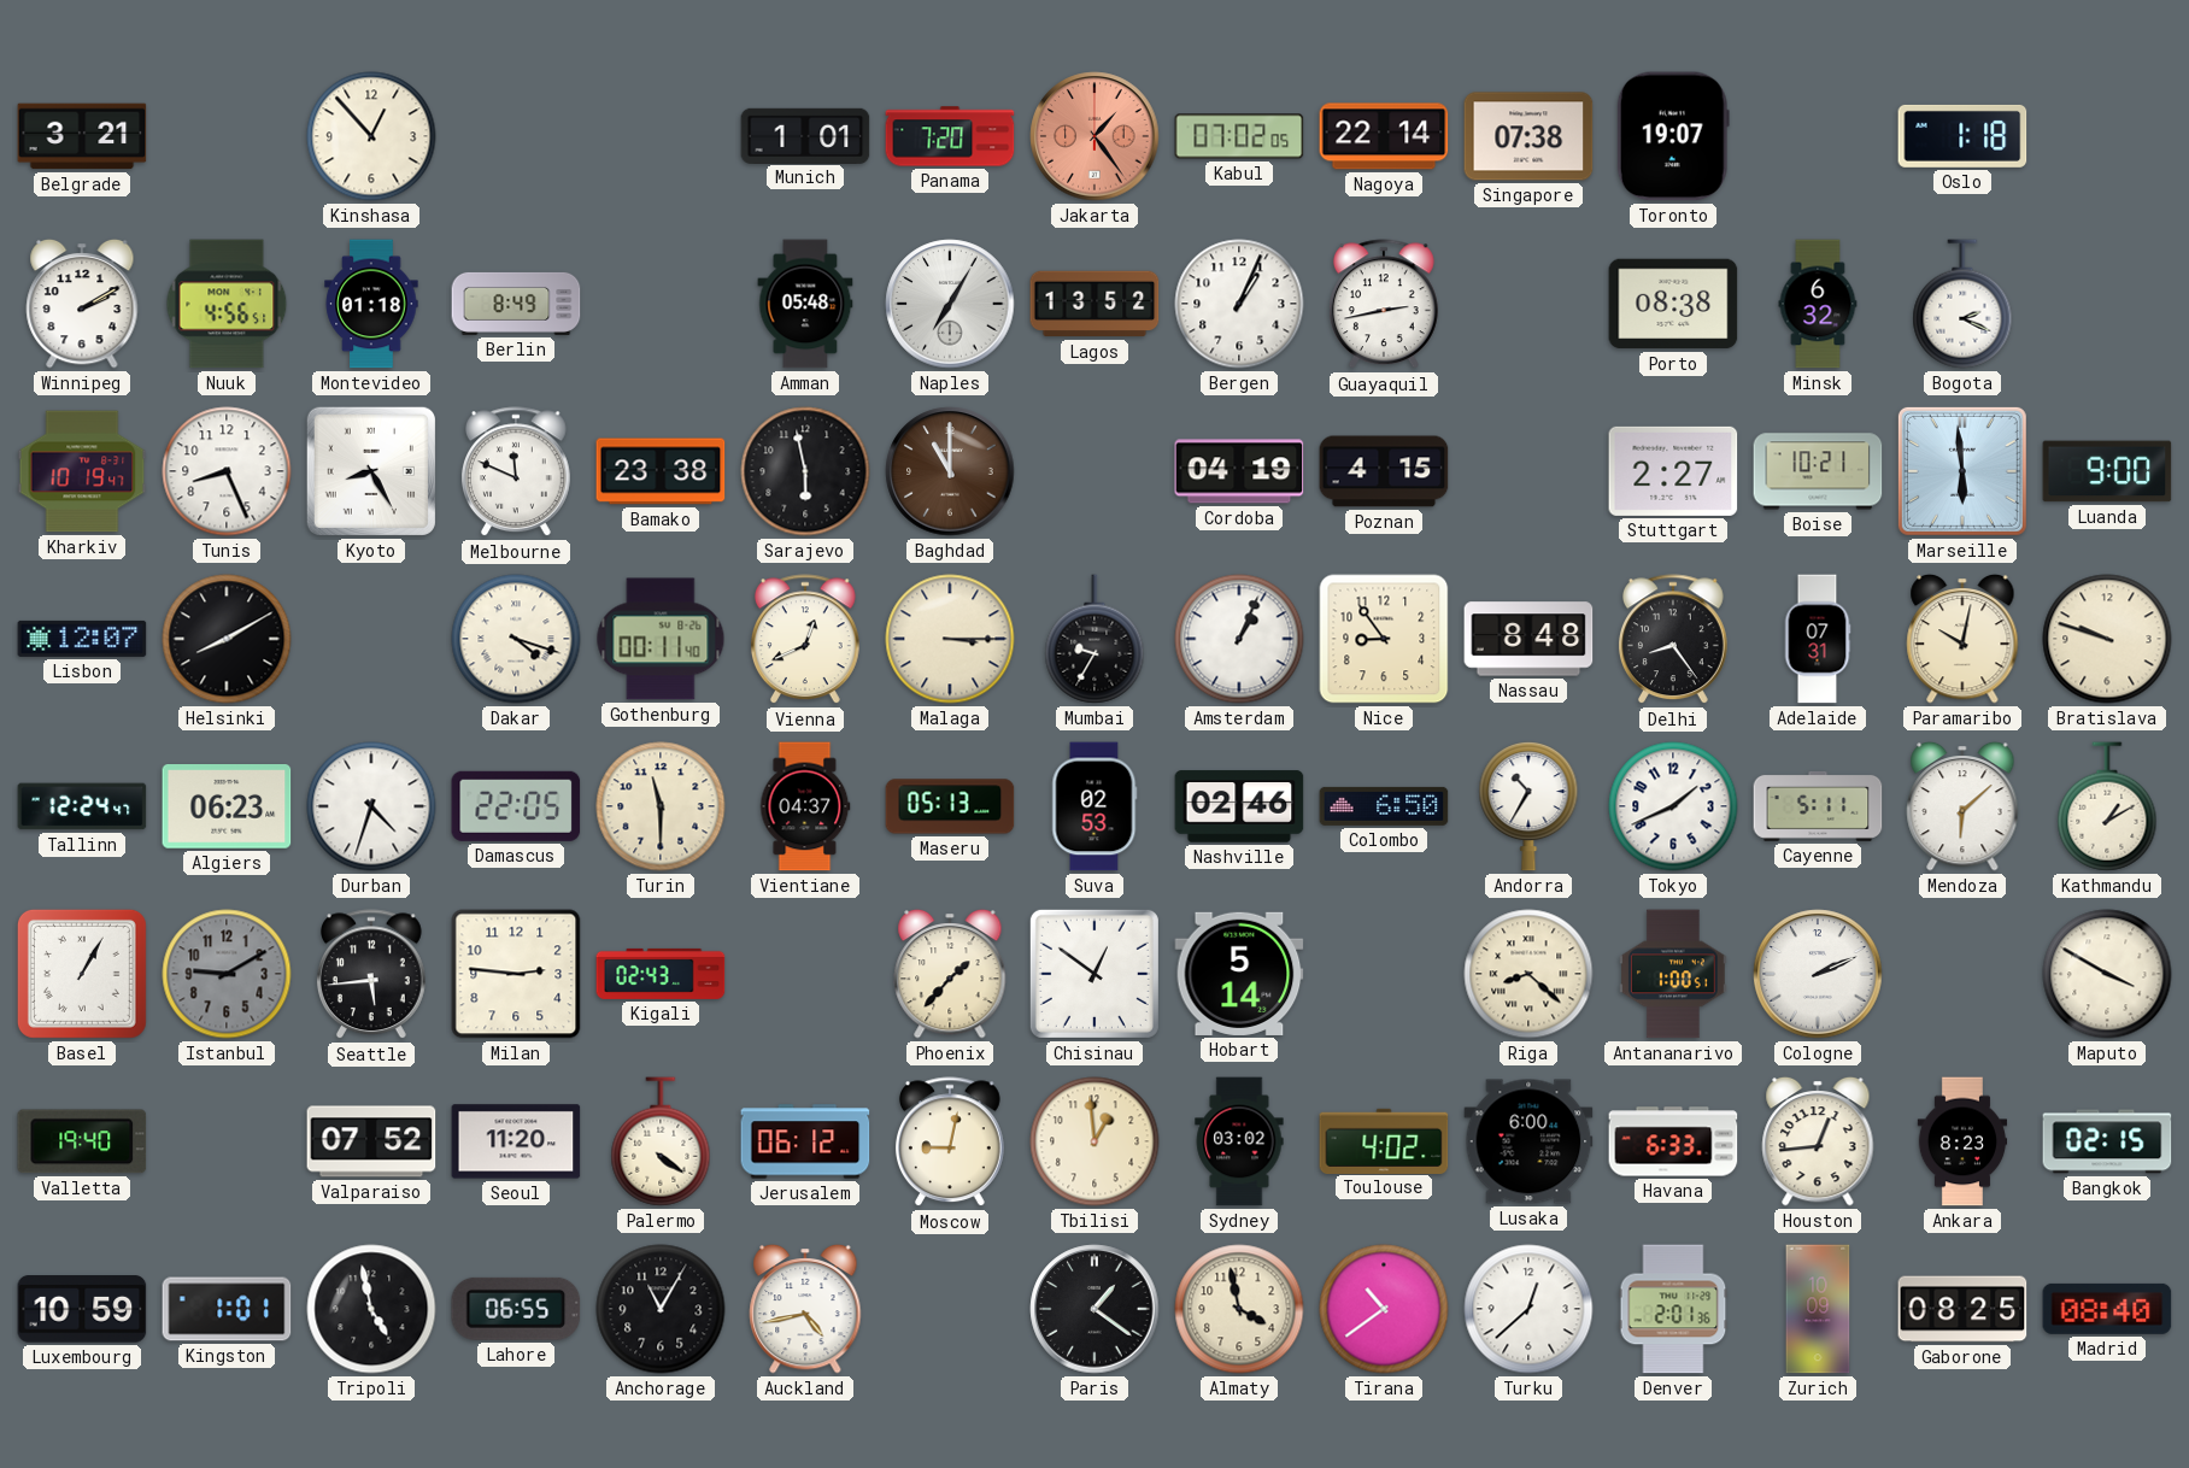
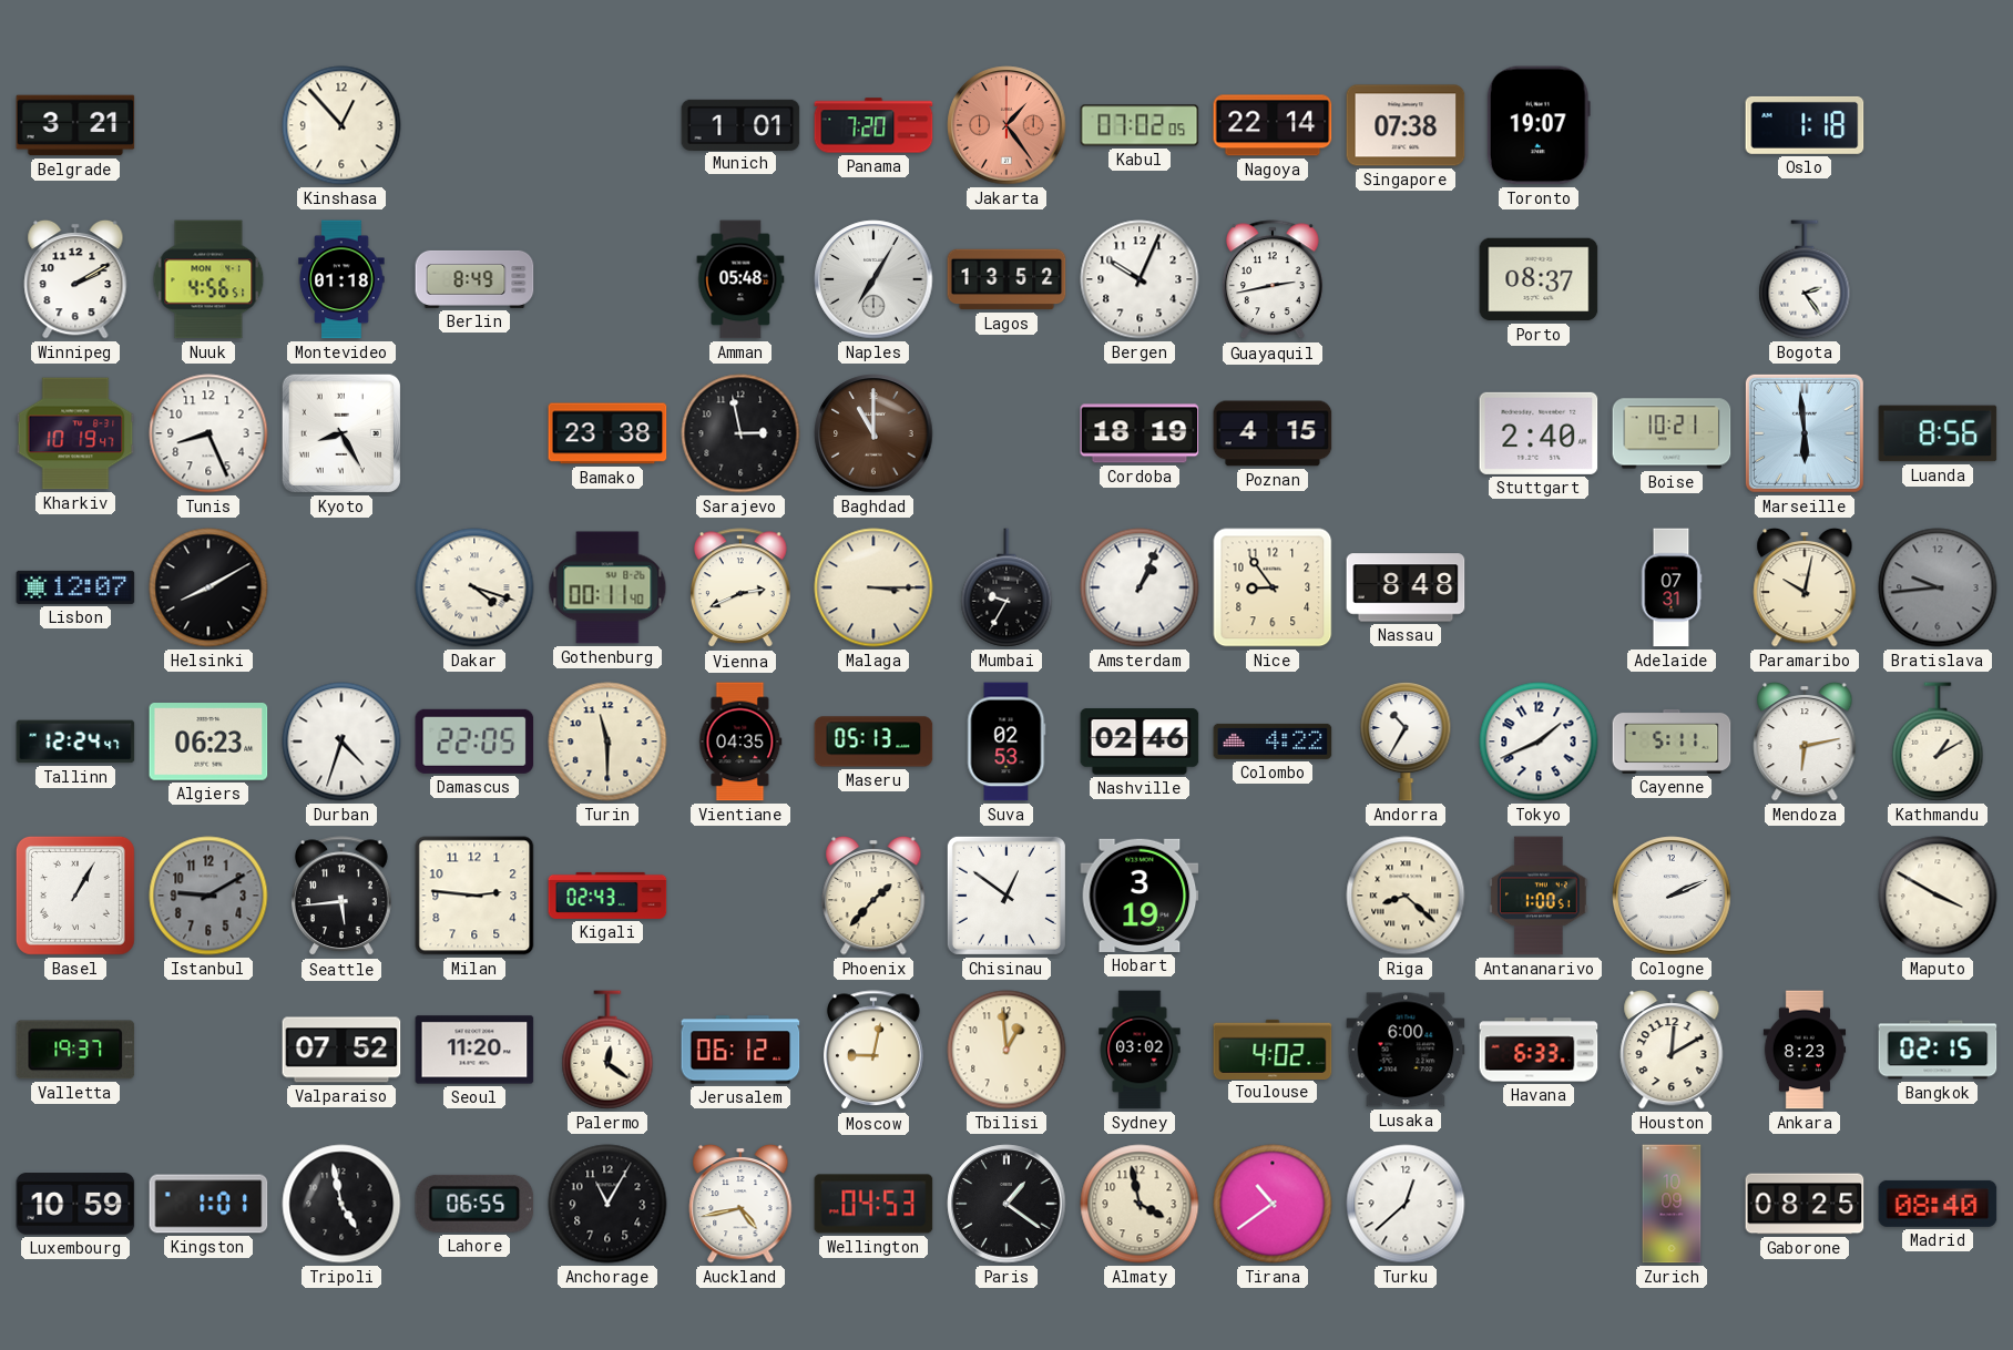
Bergen: 1:04 -> 10:04
Porto: 08:38 -> 08:37
Minsk: 6:32 -> none
Bogota: 2:19 -> 2:24
Melbourne: 11:49 -> none
Sarajevo: 5:58 -> 2:58
Cordoba: 04:19 -> 18:19
Stuttgart: 2:27 -> 2:40
Luanda: 9:00 -> 8:56
Vienna: 12:41 -> 2:41
Delhi: 8:24 -> none
Bratislava: 9:48 -> 9:44
Bratislava dial: cream -> grey
Vientiane: 04:37 -> 04:35
Colombo: 6:50 -> 4:22
Mendoza: 6:08 -> 6:13
Hobart: 5:14 -> 3:19
Valletta: 19:40 -> 19:37
Palermo: 4:21 -> 12:21
Houston: 12:44 -> 12:10
Wellington: none -> 04:53
Denver: 2:01 -> none
